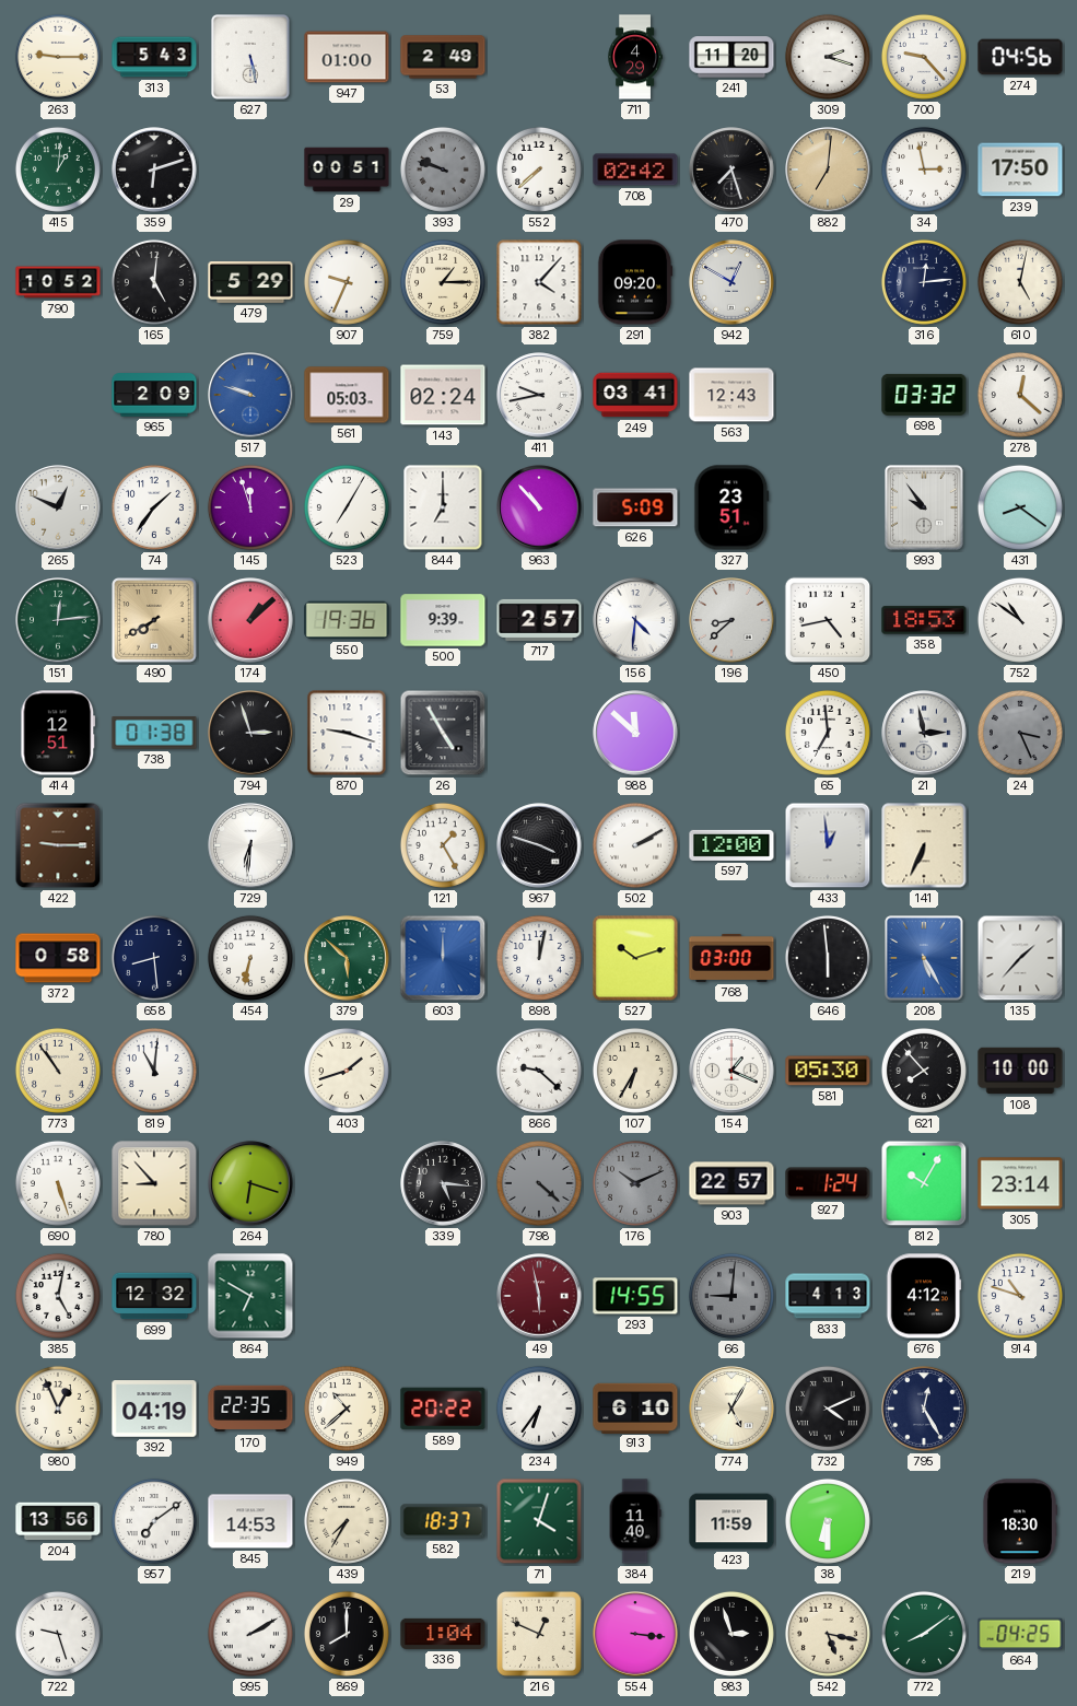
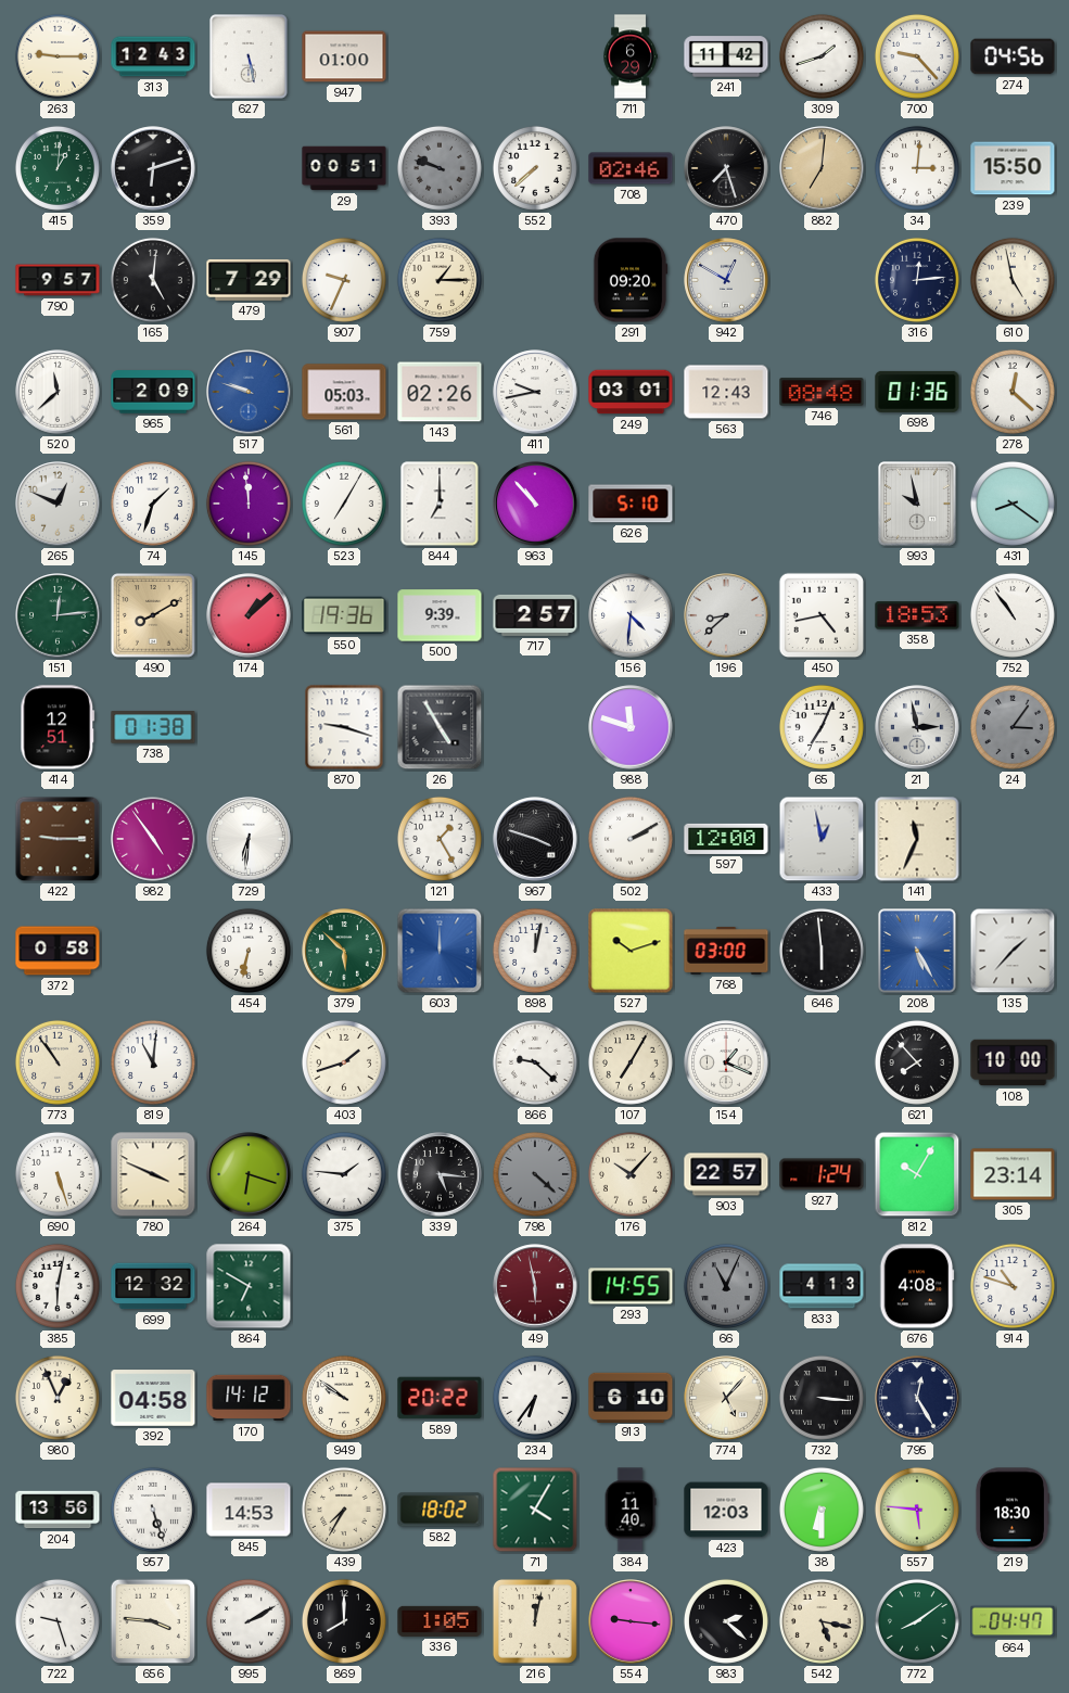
313: 5:43 -> 12:43
53: 2:49 -> none
711: 4:29 -> 6:29
241: 11:20 -> 11:42
309: 2:18 -> 1:42
708: 02:42 -> 02:46
34: 2:58 -> 3:01
239: 17:50 -> 15:50
790: 10:52 -> 9:57
479: 5:29 -> 7:29
382: 4:07 -> none
610: 5:02 -> 4:58
520: none -> 11:38
143: 02:24 -> 02:26
249: 03:41 -> 03:01
746: none -> 08:48
698: 03:32 -> 01:36
74: 1:36 -> 1:33
145: 11:57 -> 11:59
626: 5:09 -> 5:10
327: 23:51 -> none
993: 9:54 -> 9:58
490: 7:40 -> 8:10
752: 10:51 -> 10:54
794: 2:57 -> none
988: 11:52 -> 11:48
65: 6:59 -> 7:04
24: 3:26 -> 3:06
982: none -> 4:54
433: 12:59 -> 12:58
141: 6:34 -> 11:34
658: 8:29 -> none
107: 6:35 -> 7:05
581: 05:30 -> none
780: 8:53 -> 3:49
375: none -> 1:46
176: 10:11 -> 10:07
176 dial: grey -> cream
385: 5:02 -> 6:02
66: 9:01 -> 11:04
676: 4:12 -> 4:08
392: 04:19 -> 04:58
170: 22:35 -> 14:12
949: 10:38 -> 9:51
774: 5:05 -> 5:07
732: 4:11 -> 3:16
957: 7:09 -> 5:27
582: 18:37 -> 18:02
71: 4:03 -> 4:05
423: 11:59 -> 12:03
557: none -> 5:46
656: none -> 3:46
336: 1:04 -> 1:05
216: 12:49 -> 12:02
554: 3:16 -> 9:16
983: 2:57 -> 2:22
664: 04:25 -> 04:47
